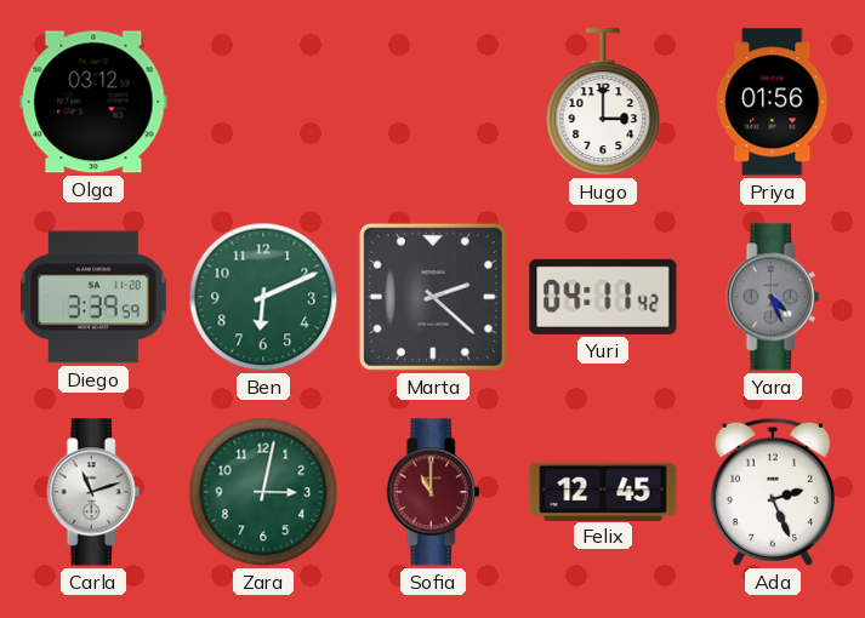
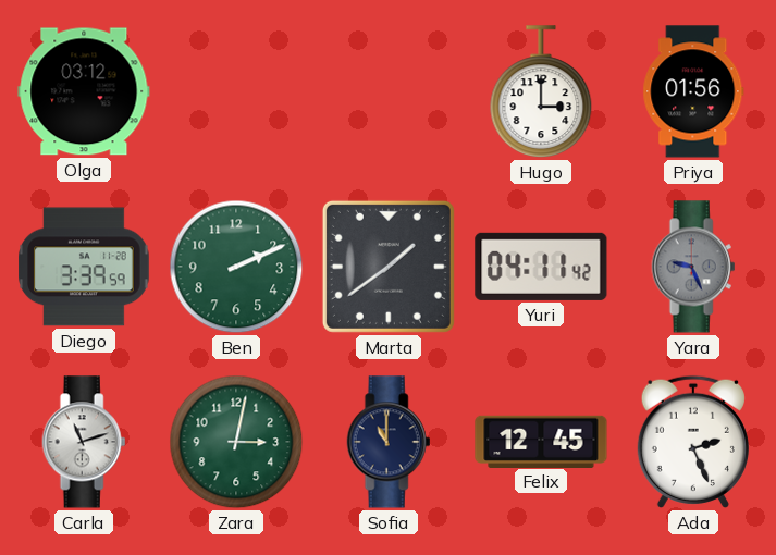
Ben: 6:11 -> 2:11
Marta: 2:22 -> 1:39
Yara: 4:26 -> 9:26
Sofia dial: burgundy -> navy
